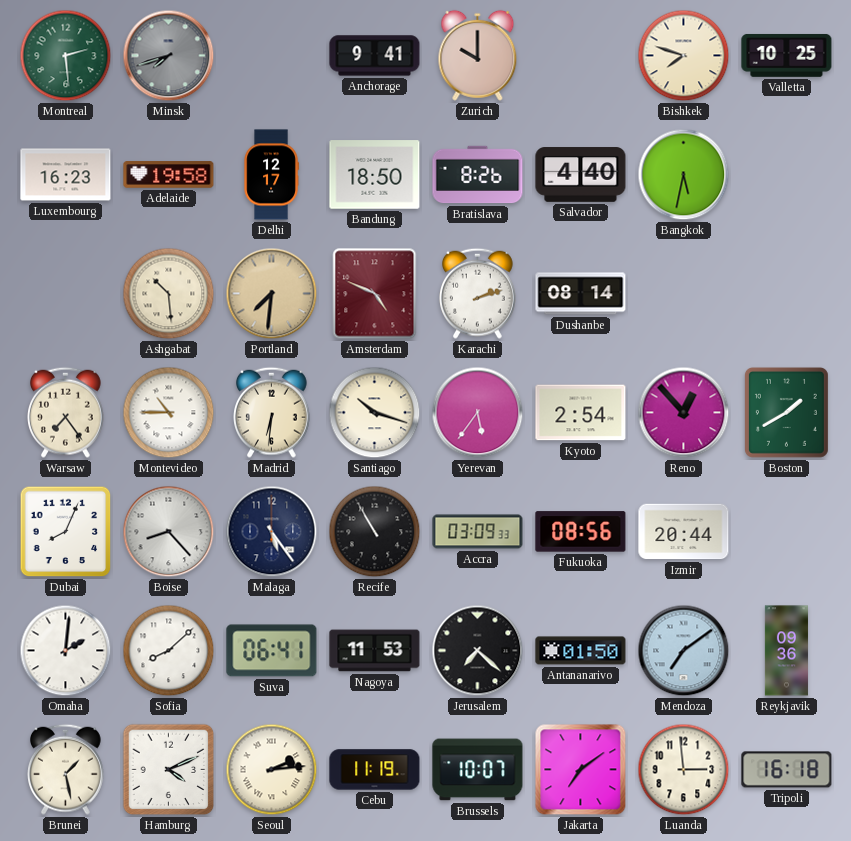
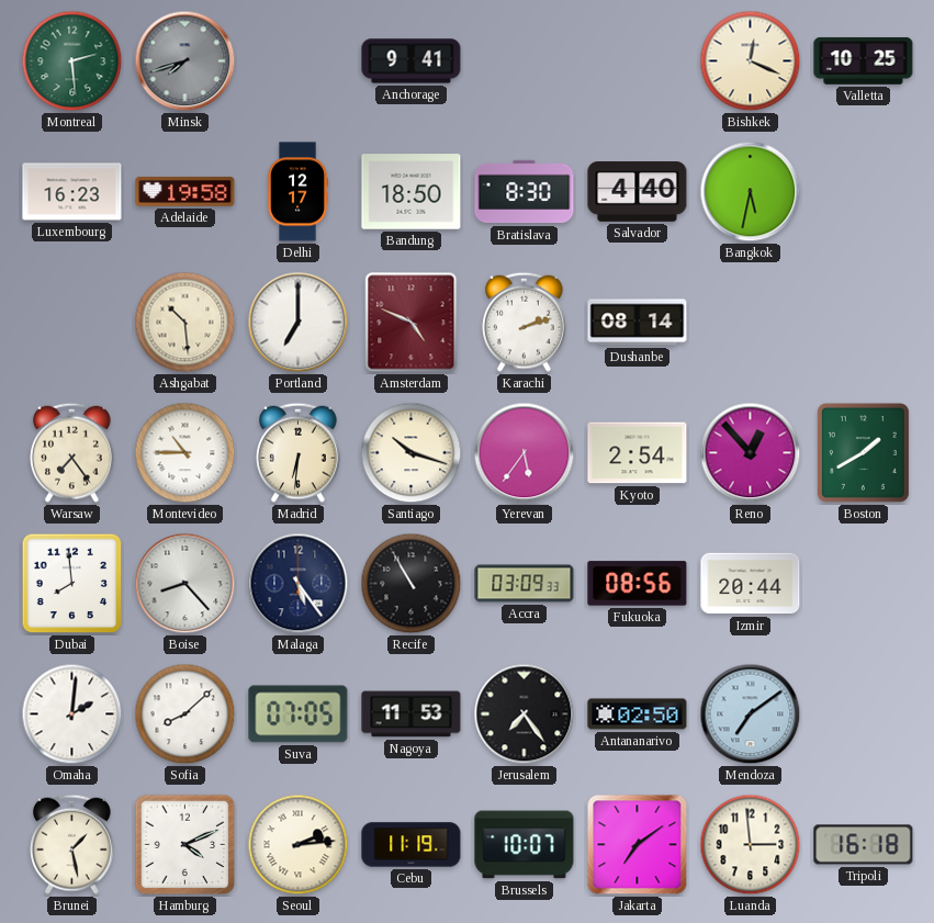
Zurich: 10:00 -> none
Bishkek: 7:48 -> 12:19
Bratislava: 8:26 -> 8:30
Portland: 7:31 -> 7:00
Portland dial: champagne -> white
Dubai: 8:04 -> 7:59
Suva: 06:41 -> 07:05
Jerusalem: 7:22 -> 7:24
Antananarivo: 01:50 -> 02:50
Reykjavik: 09:36 -> none
